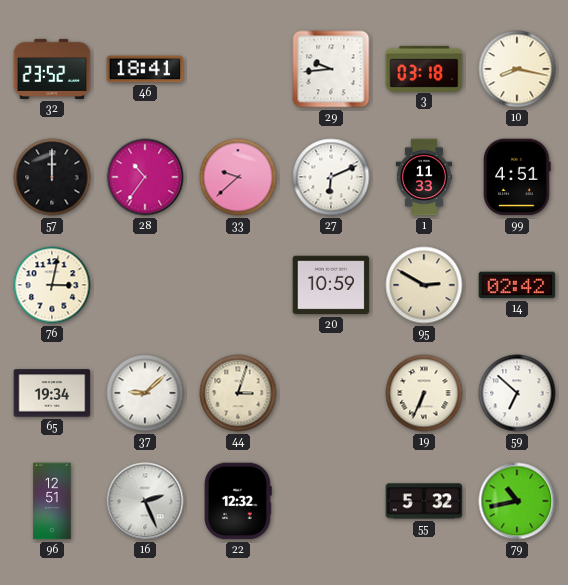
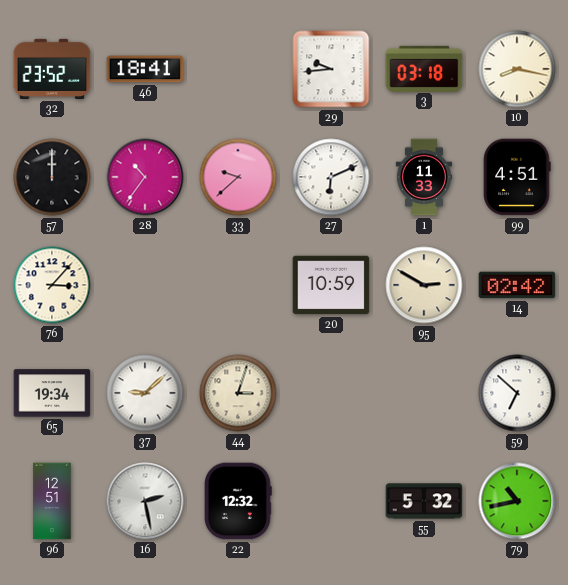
76: 3:02 -> 3:07
19: 6:34 -> none
16: 2:26 -> 2:28
